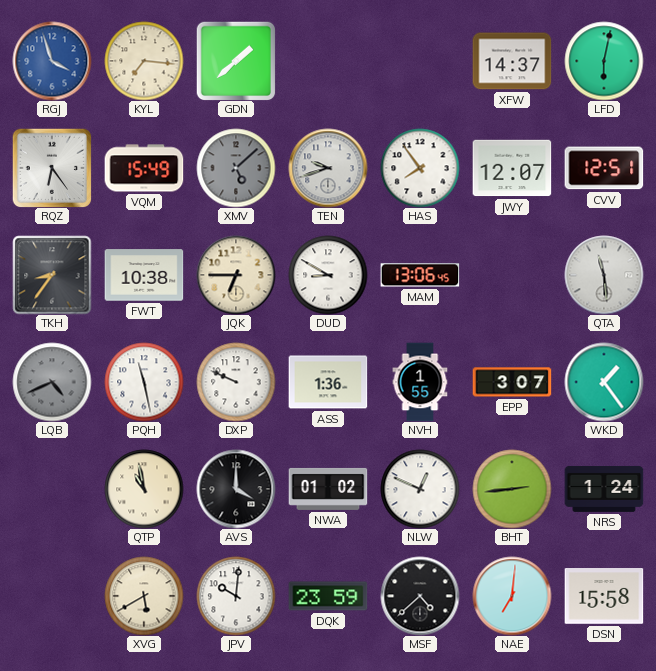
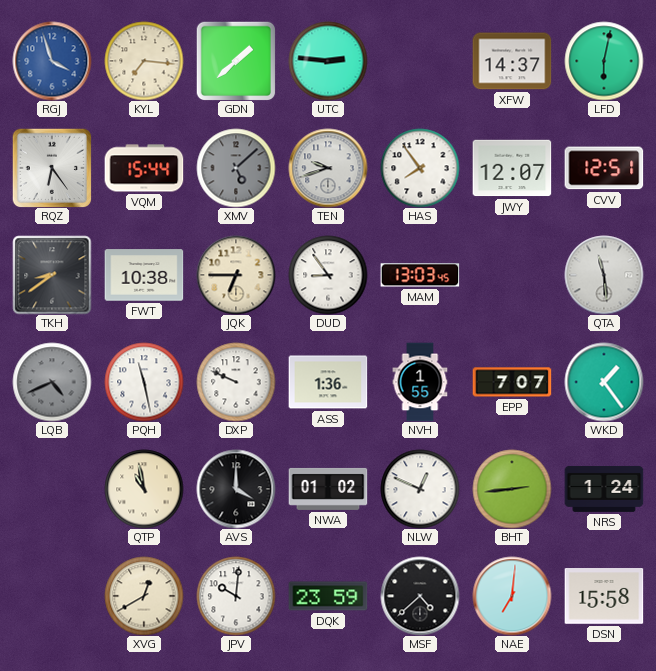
UTC: none -> 2:46
VQM: 15:49 -> 15:44
TKH: 8:36 -> 8:39
DUD: 8:50 -> 8:54
MAM: 13:06 -> 13:03
EPP: 3:07 -> 7:07
XVG: 5:40 -> 12:40
